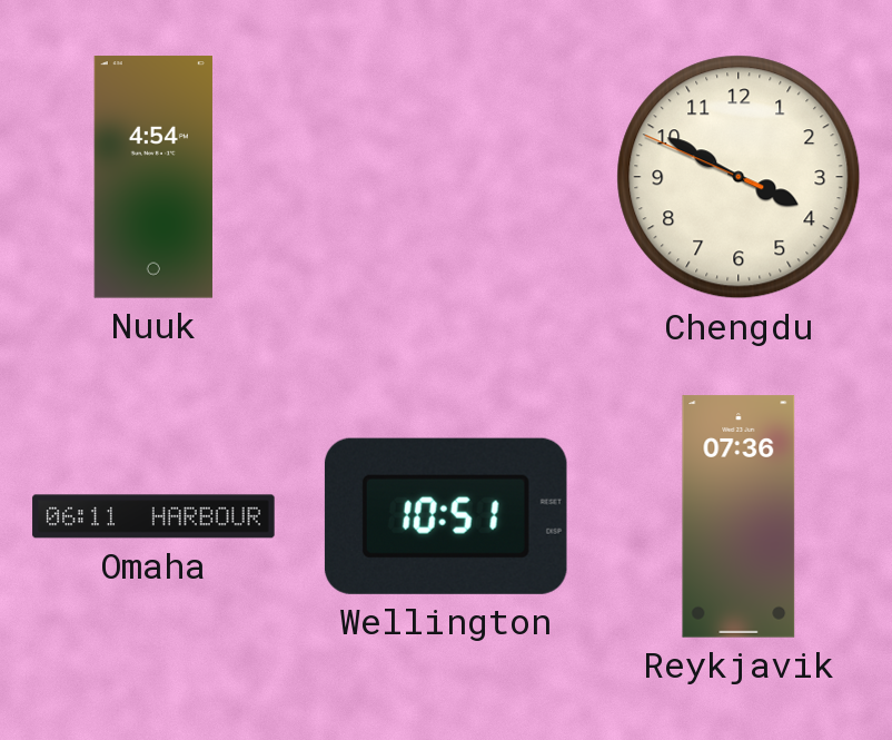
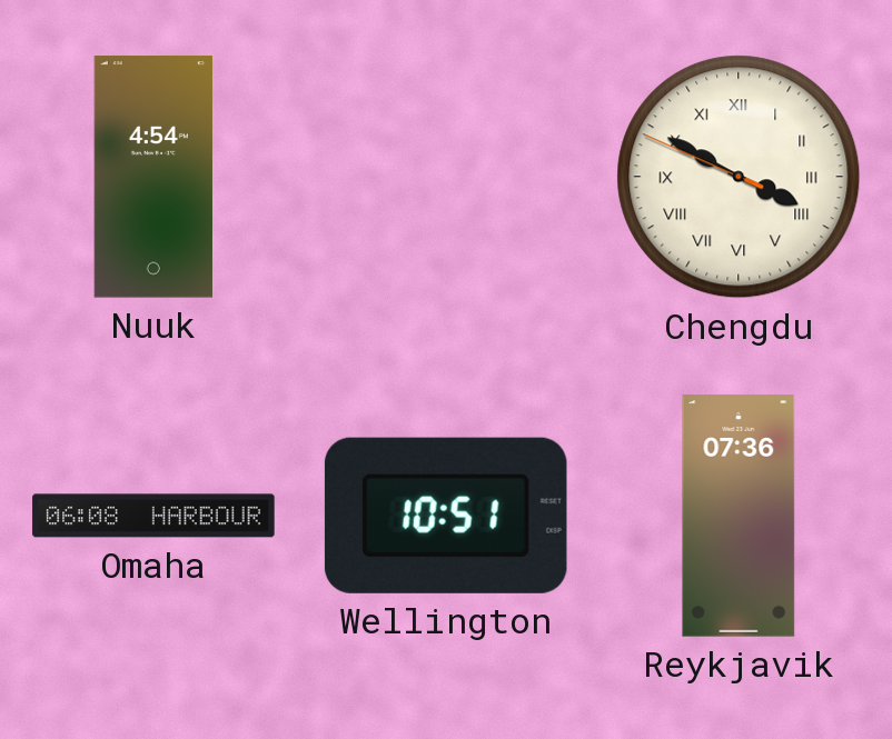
Chengdu numerals: Arabic -> Roman
Omaha: 06:11 -> 06:08
